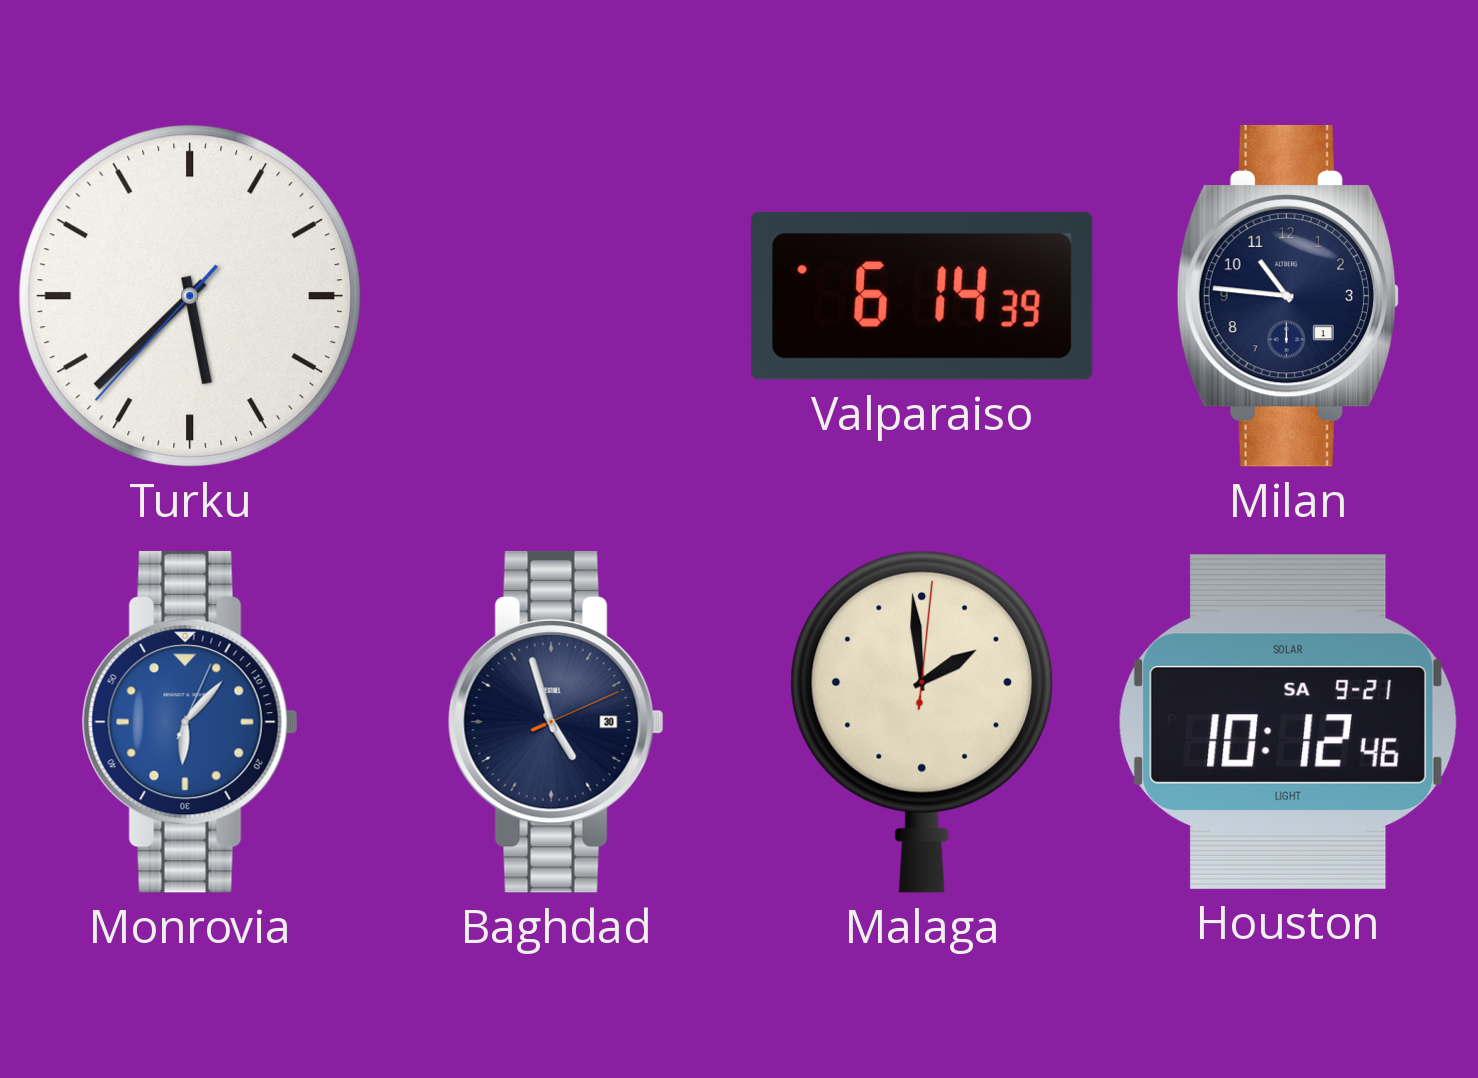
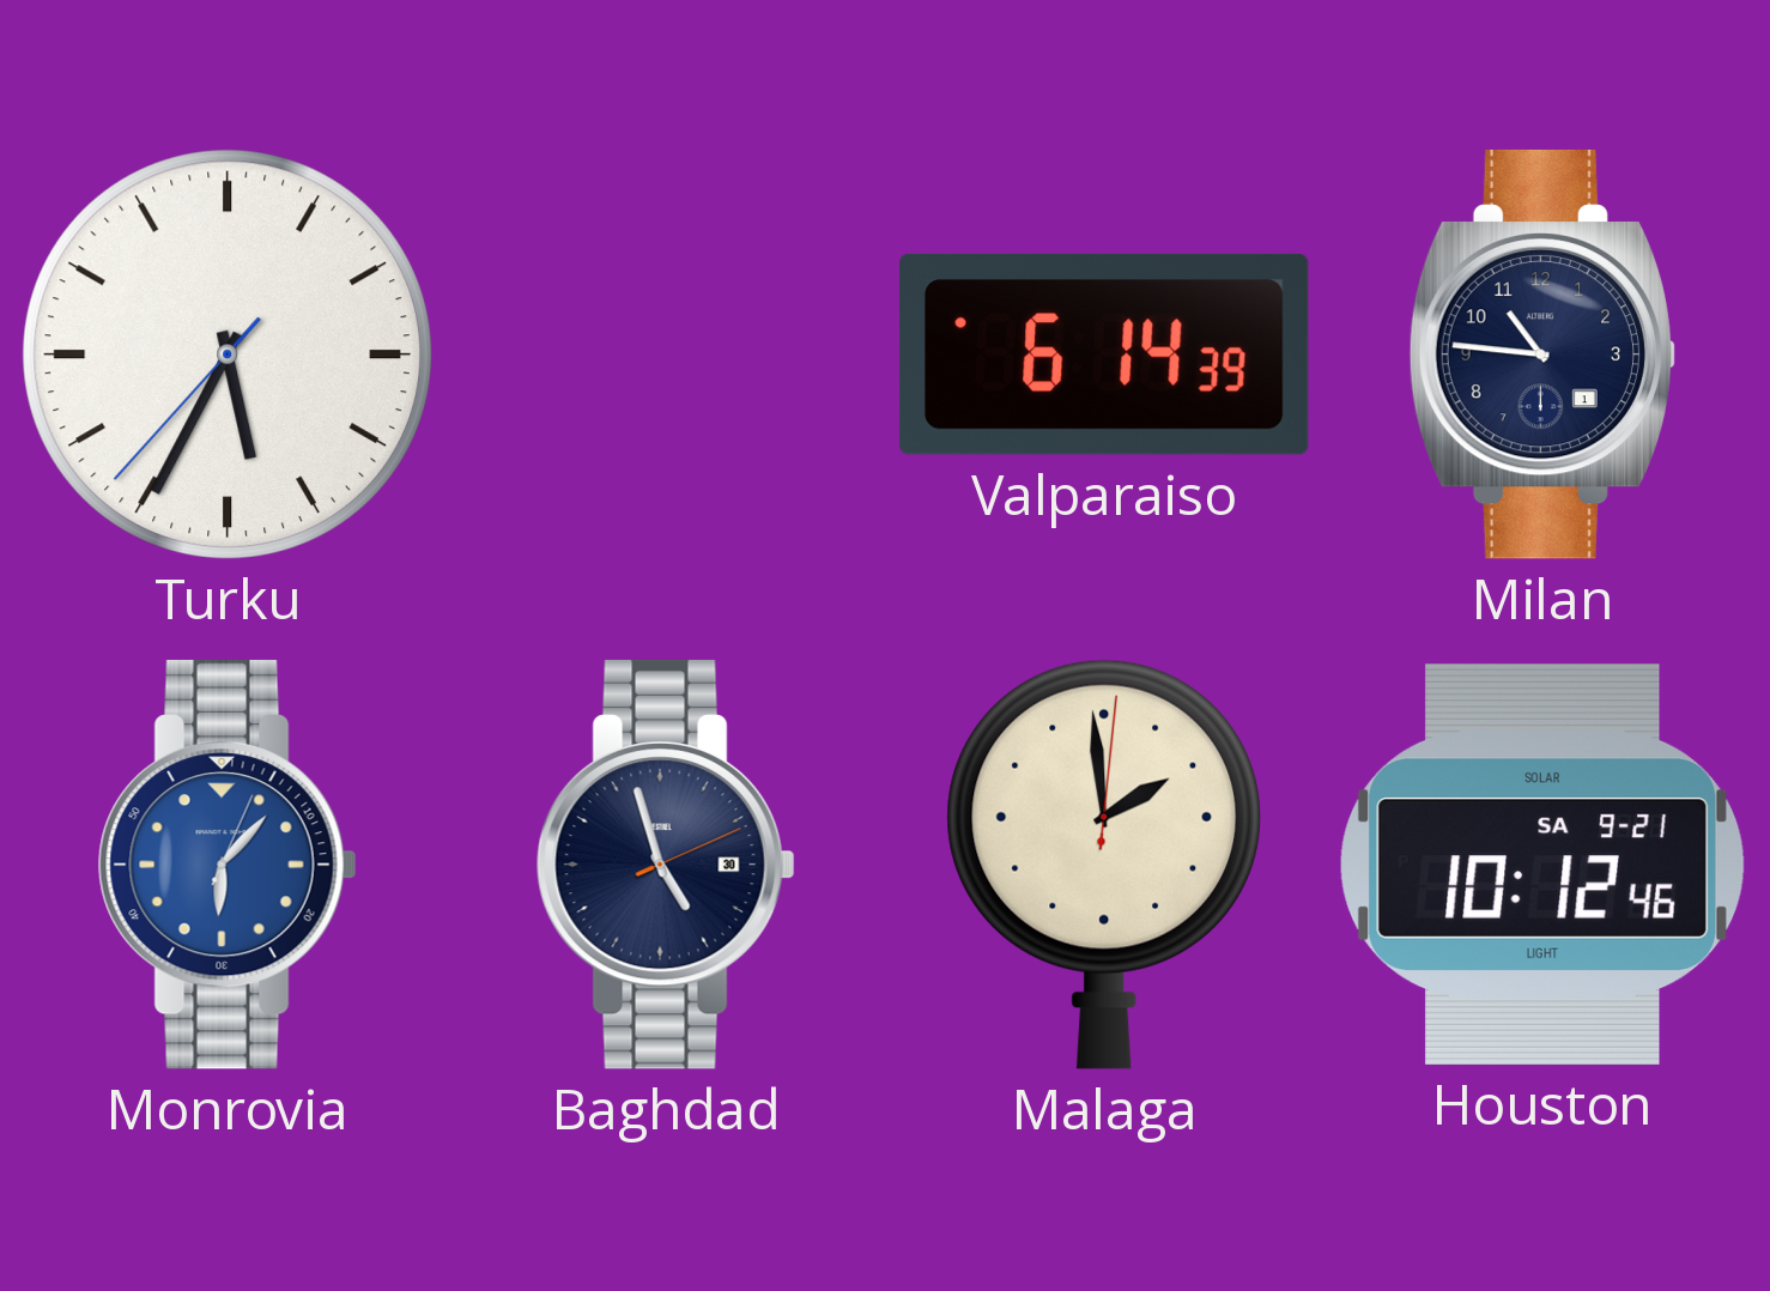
Turku: 5:37 -> 5:34
